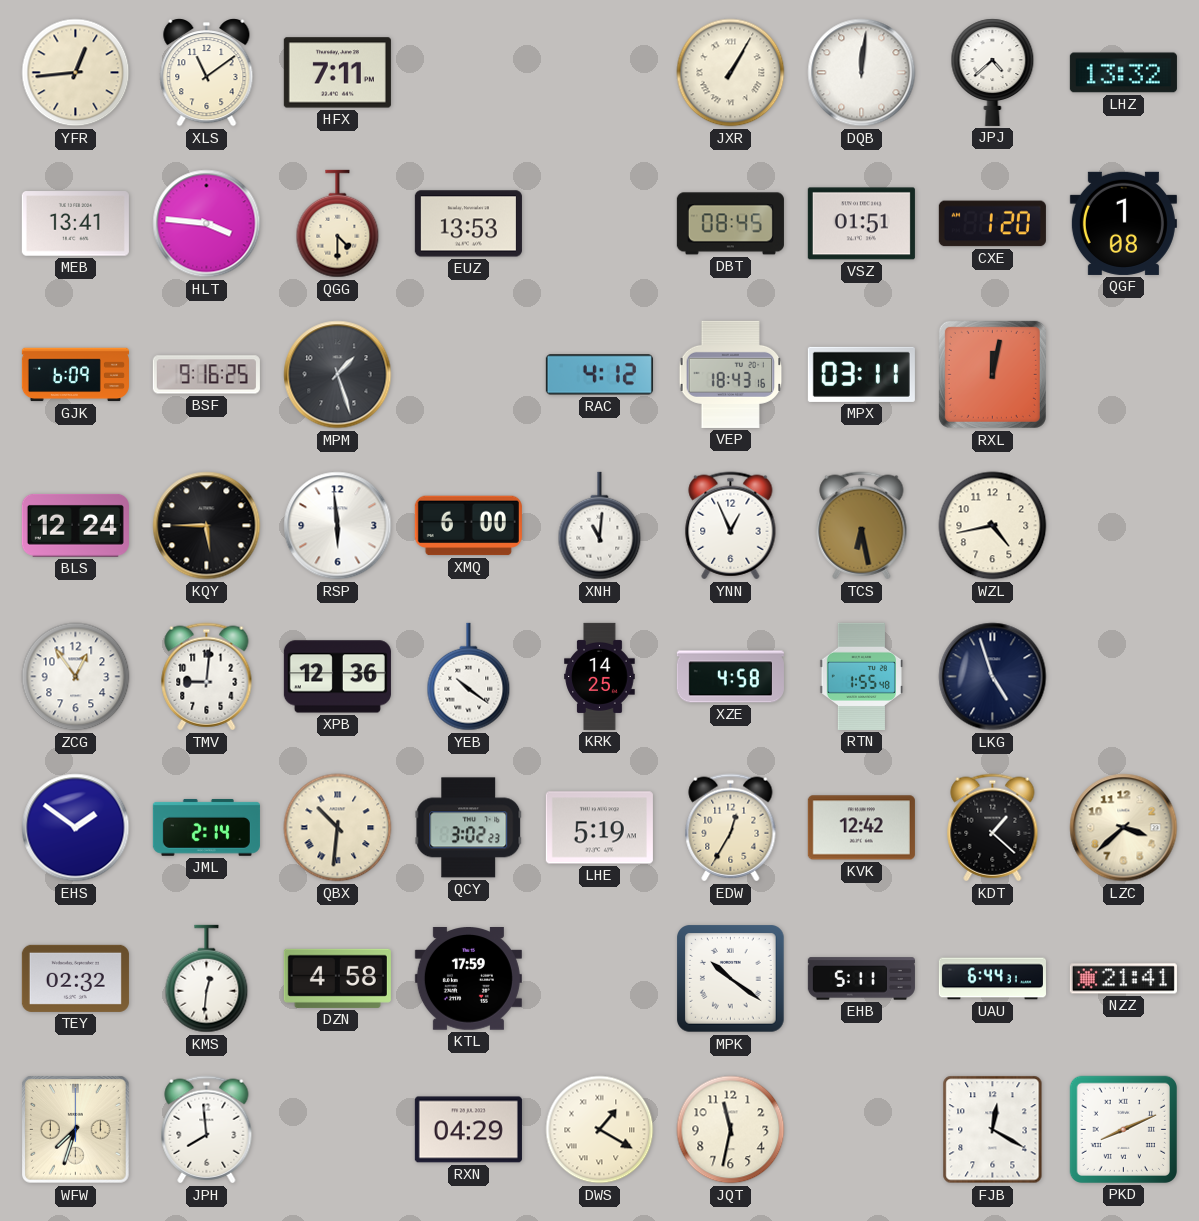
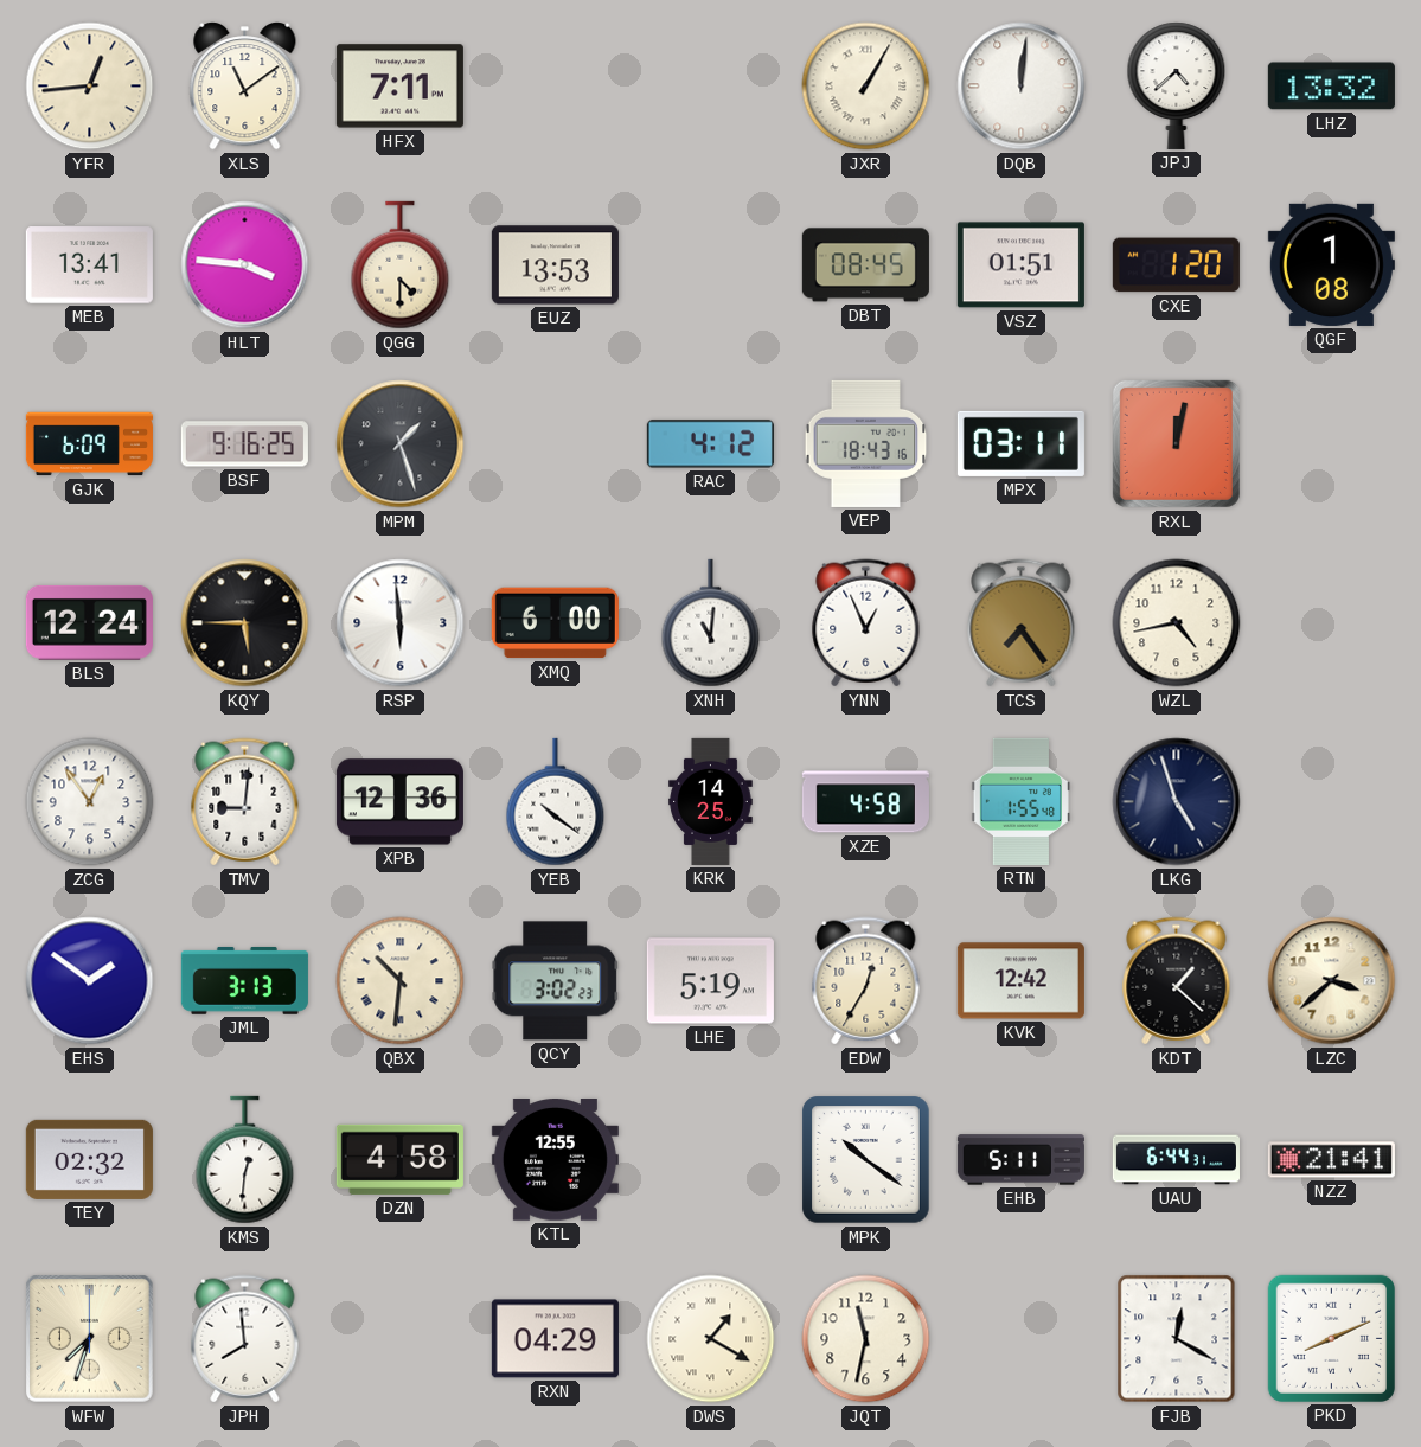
TCS: 6:28 -> 7:24
JML: 2:14 -> 3:13
KTL: 17:59 -> 12:55
